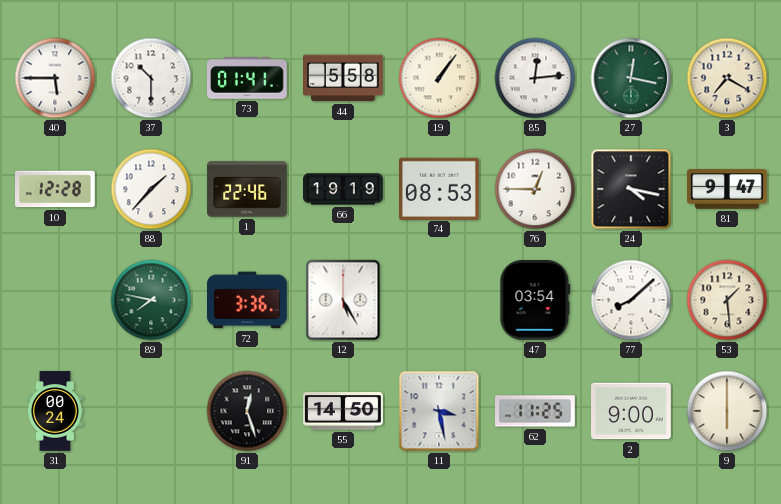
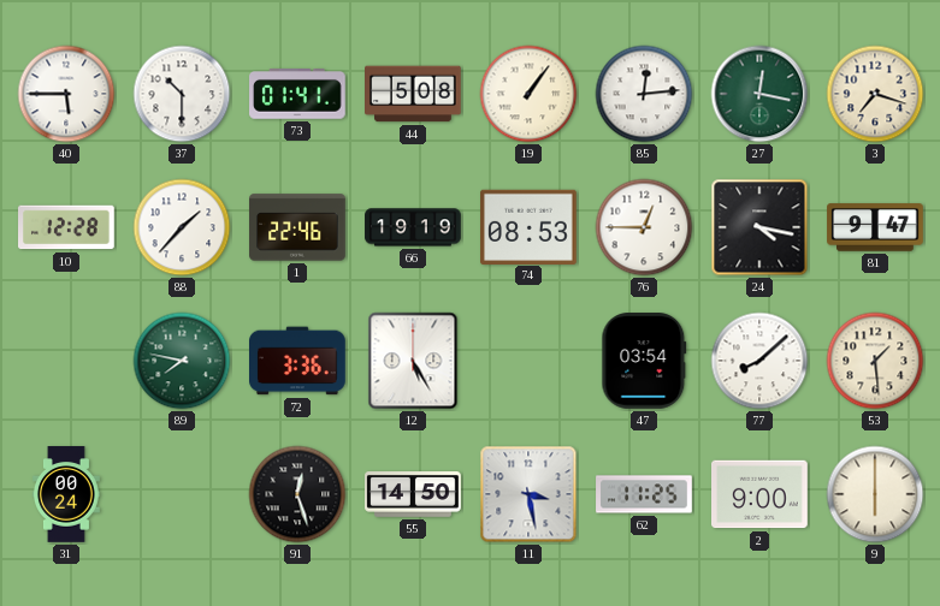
44: 5:58 -> 5:08
3: 7:20 -> 7:18
